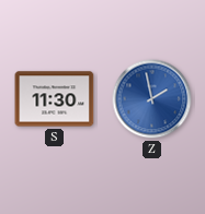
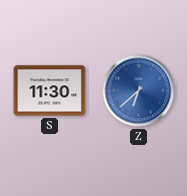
Z: 1:58 -> 6:38
